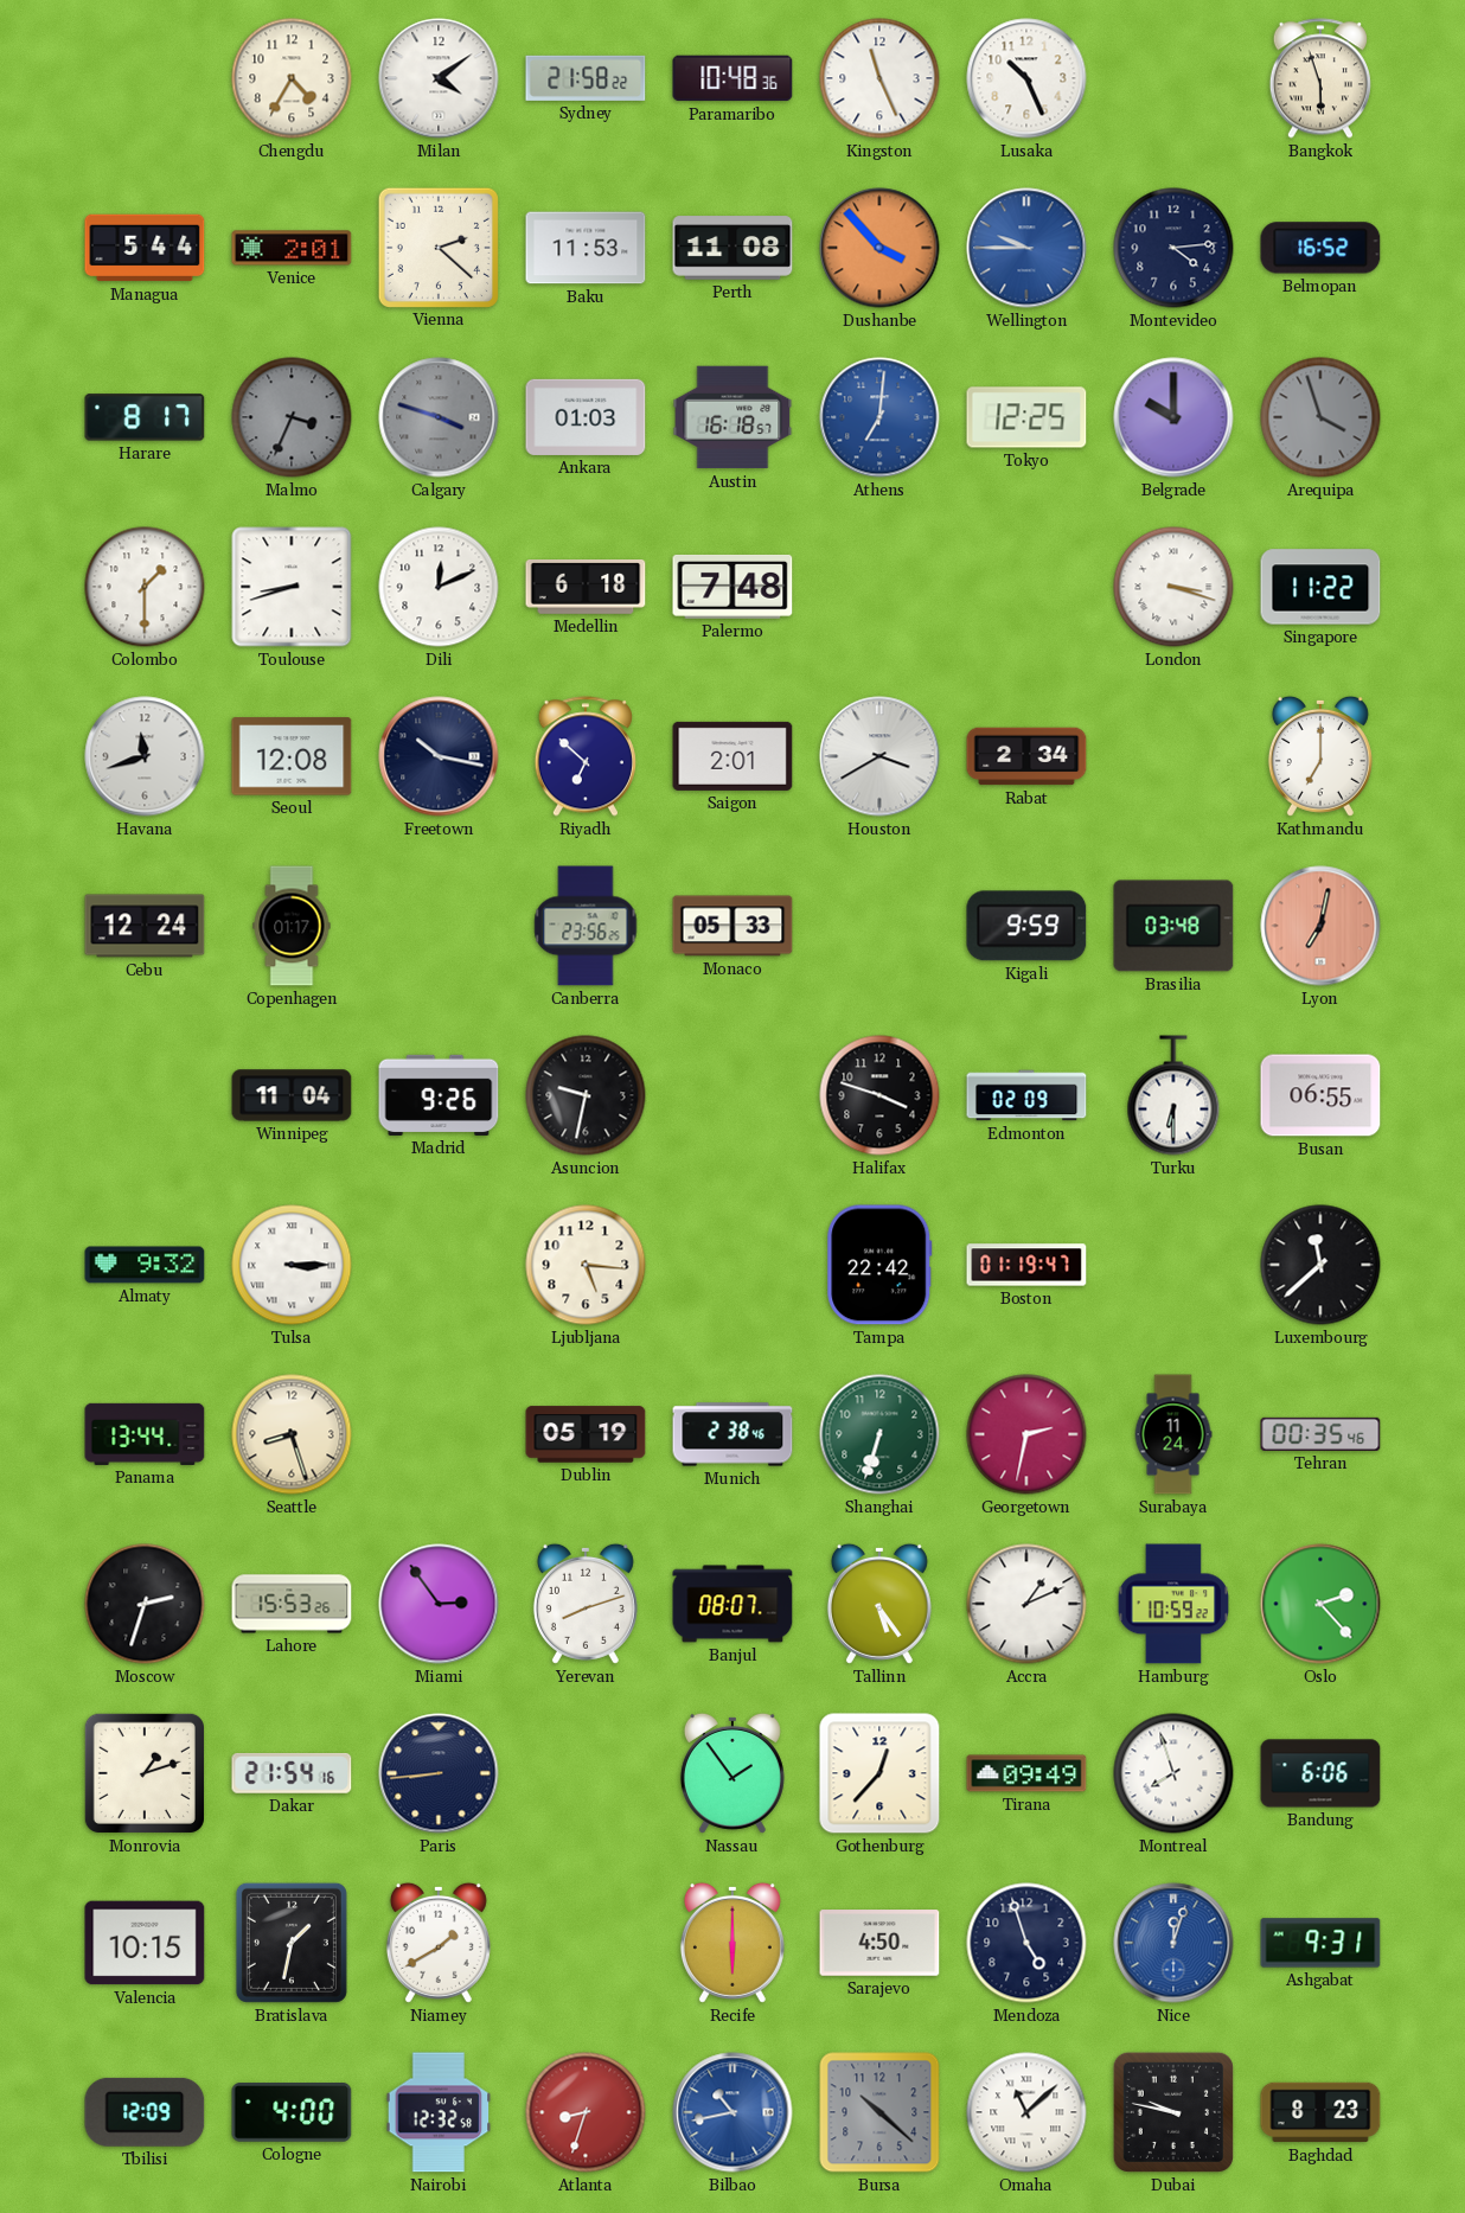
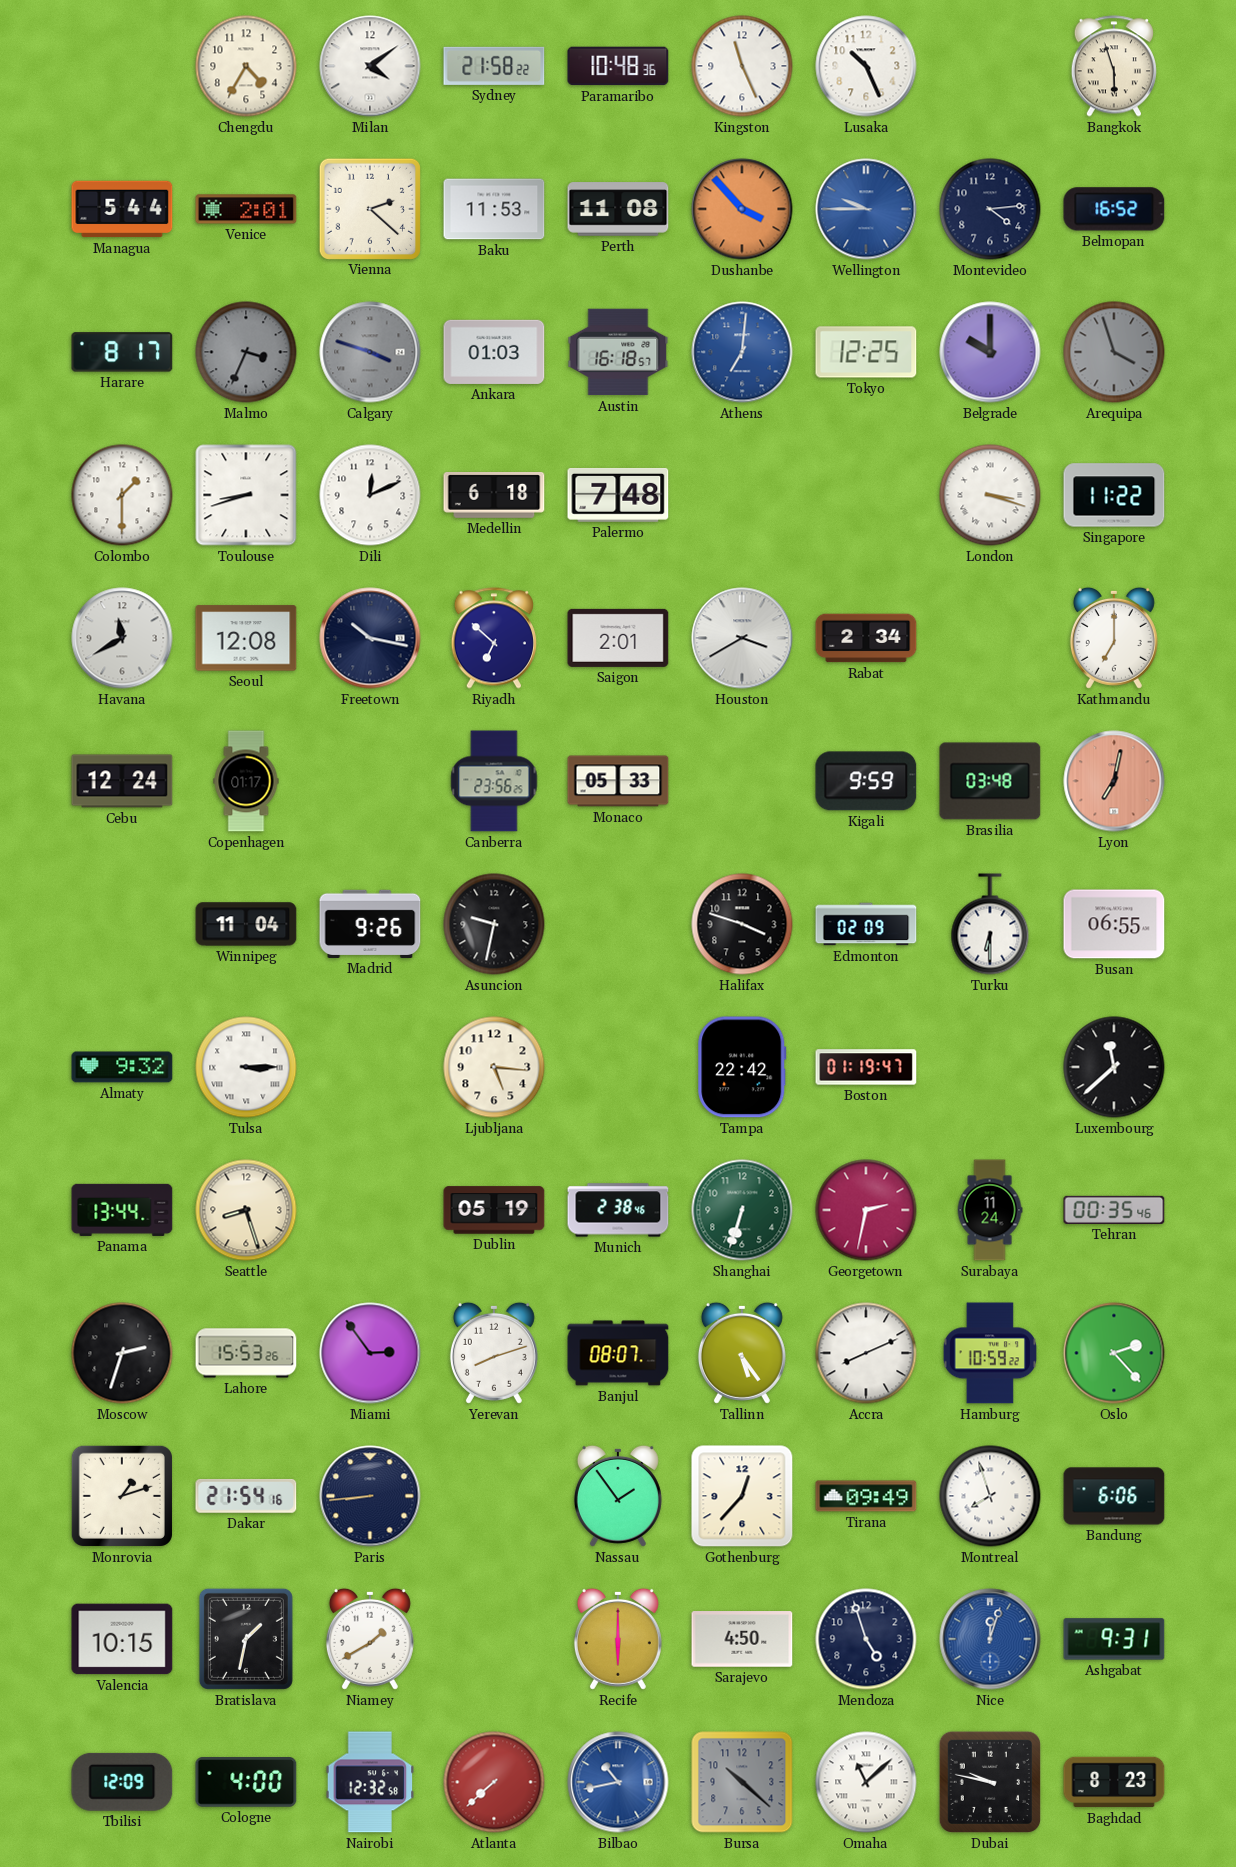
Havana: 11:42 -> 11:40
Accra: 1:11 -> 8:11
Atlanta: 8:33 -> 7:38
